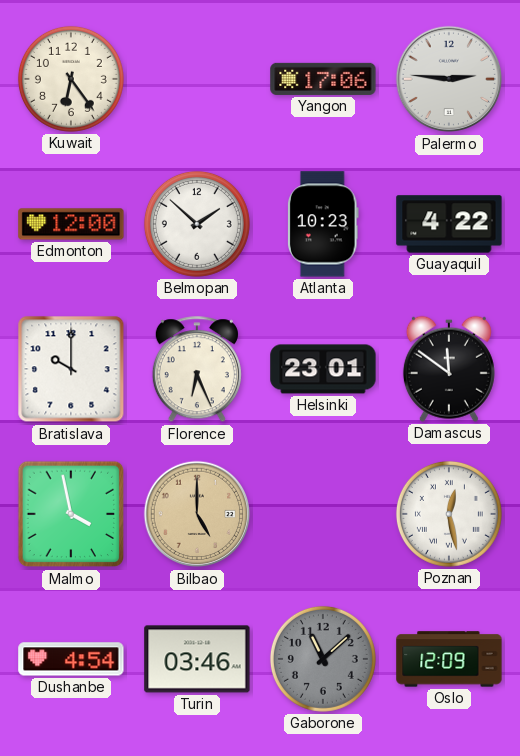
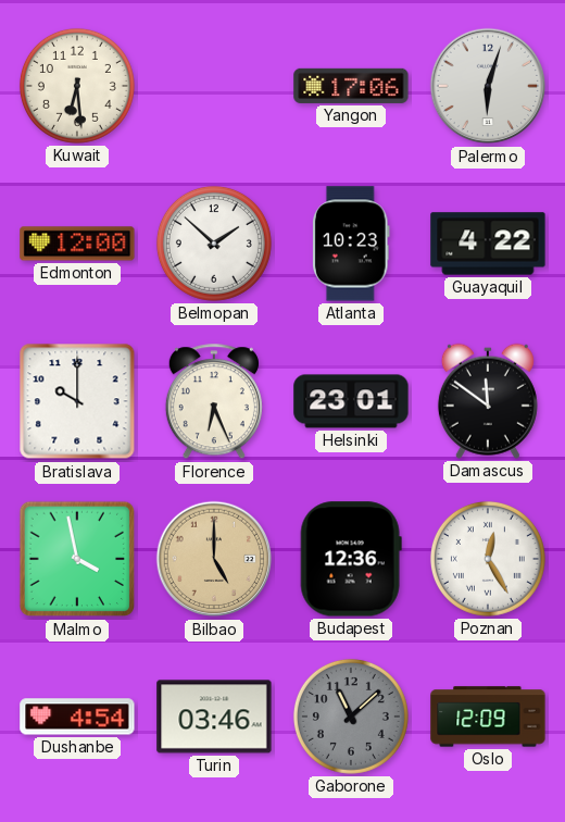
Kuwait: 6:24 -> 6:29
Palermo: 2:46 -> 6:03
Budapest: none -> 12:36
Poznan: 12:28 -> 12:25
